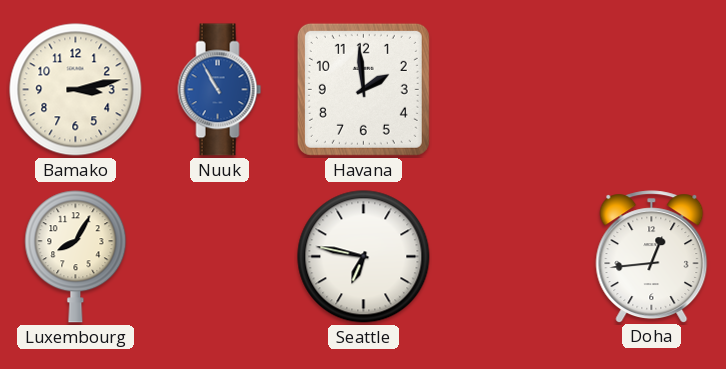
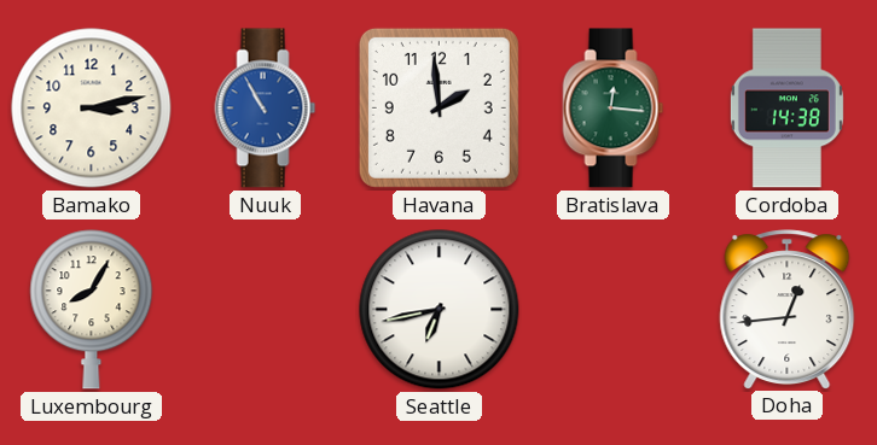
Bratislava: none -> 12:16
Cordoba: none -> 14:38
Seattle: 6:47 -> 6:43
